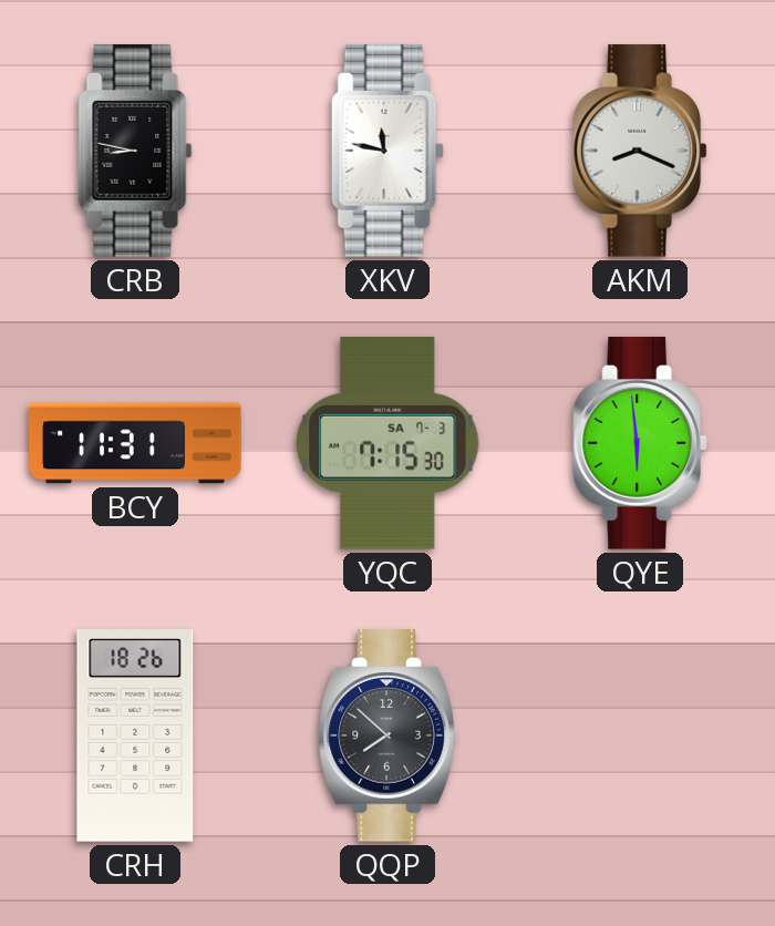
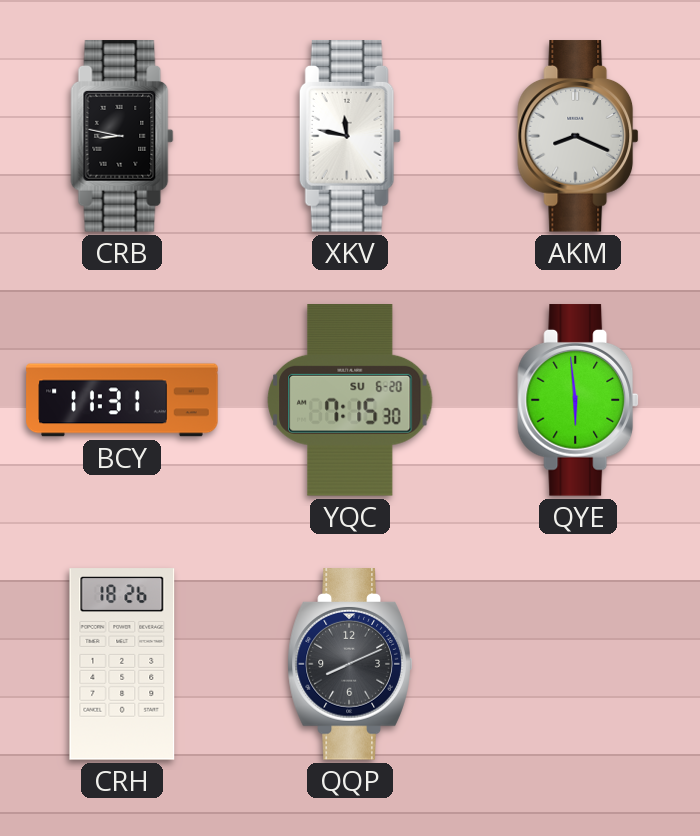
YQC date: SA 7-3 -> SU 6-20
QQP: 7:52 -> 8:11
